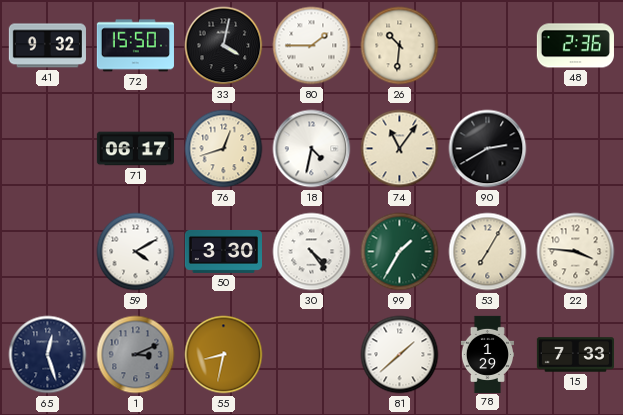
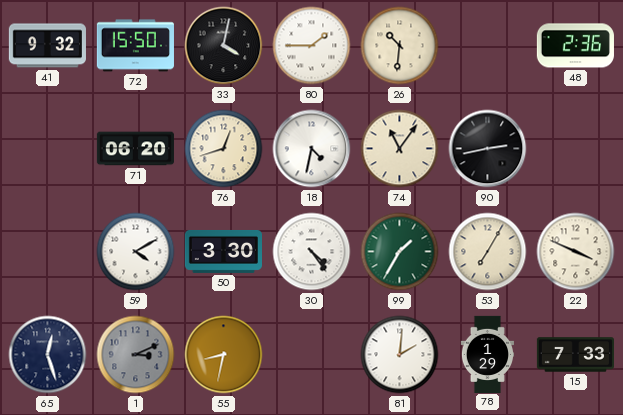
71: 06:17 -> 06:20
90: 2:40 -> 2:43
22: 3:46 -> 3:49
81: 1:38 -> 2:01
